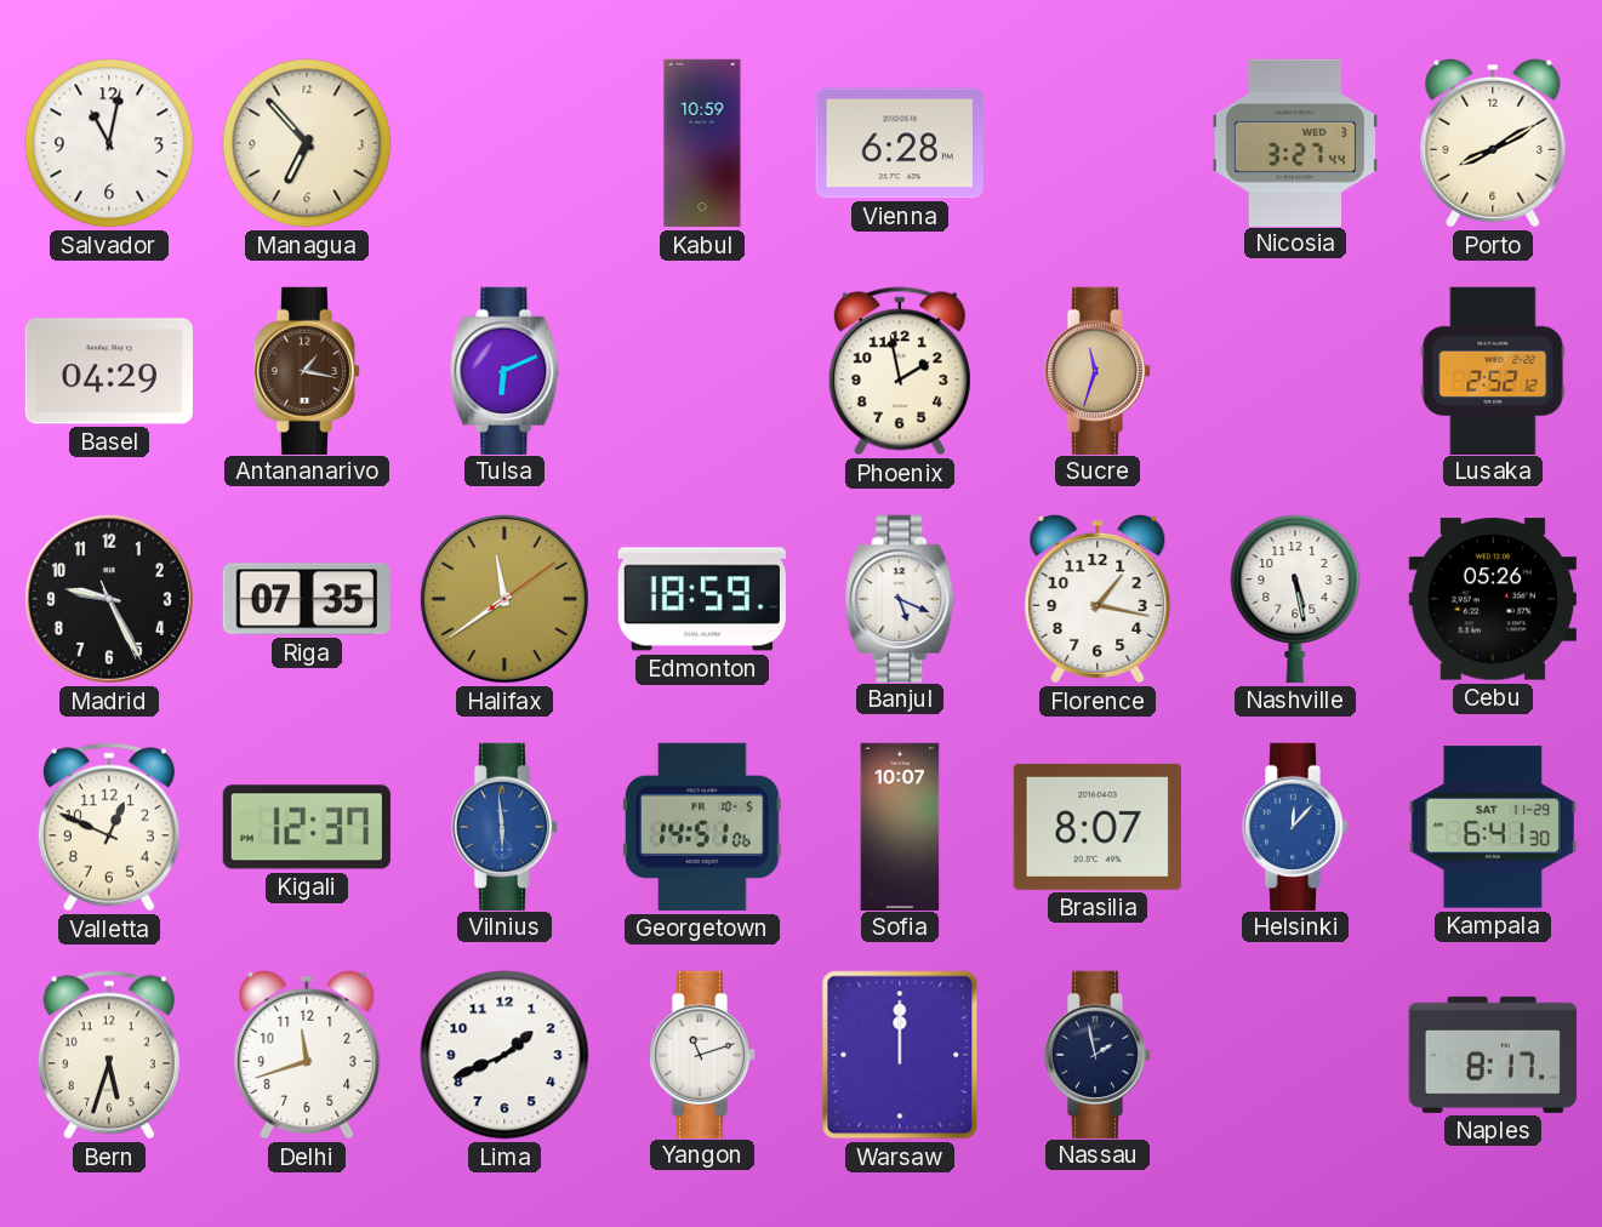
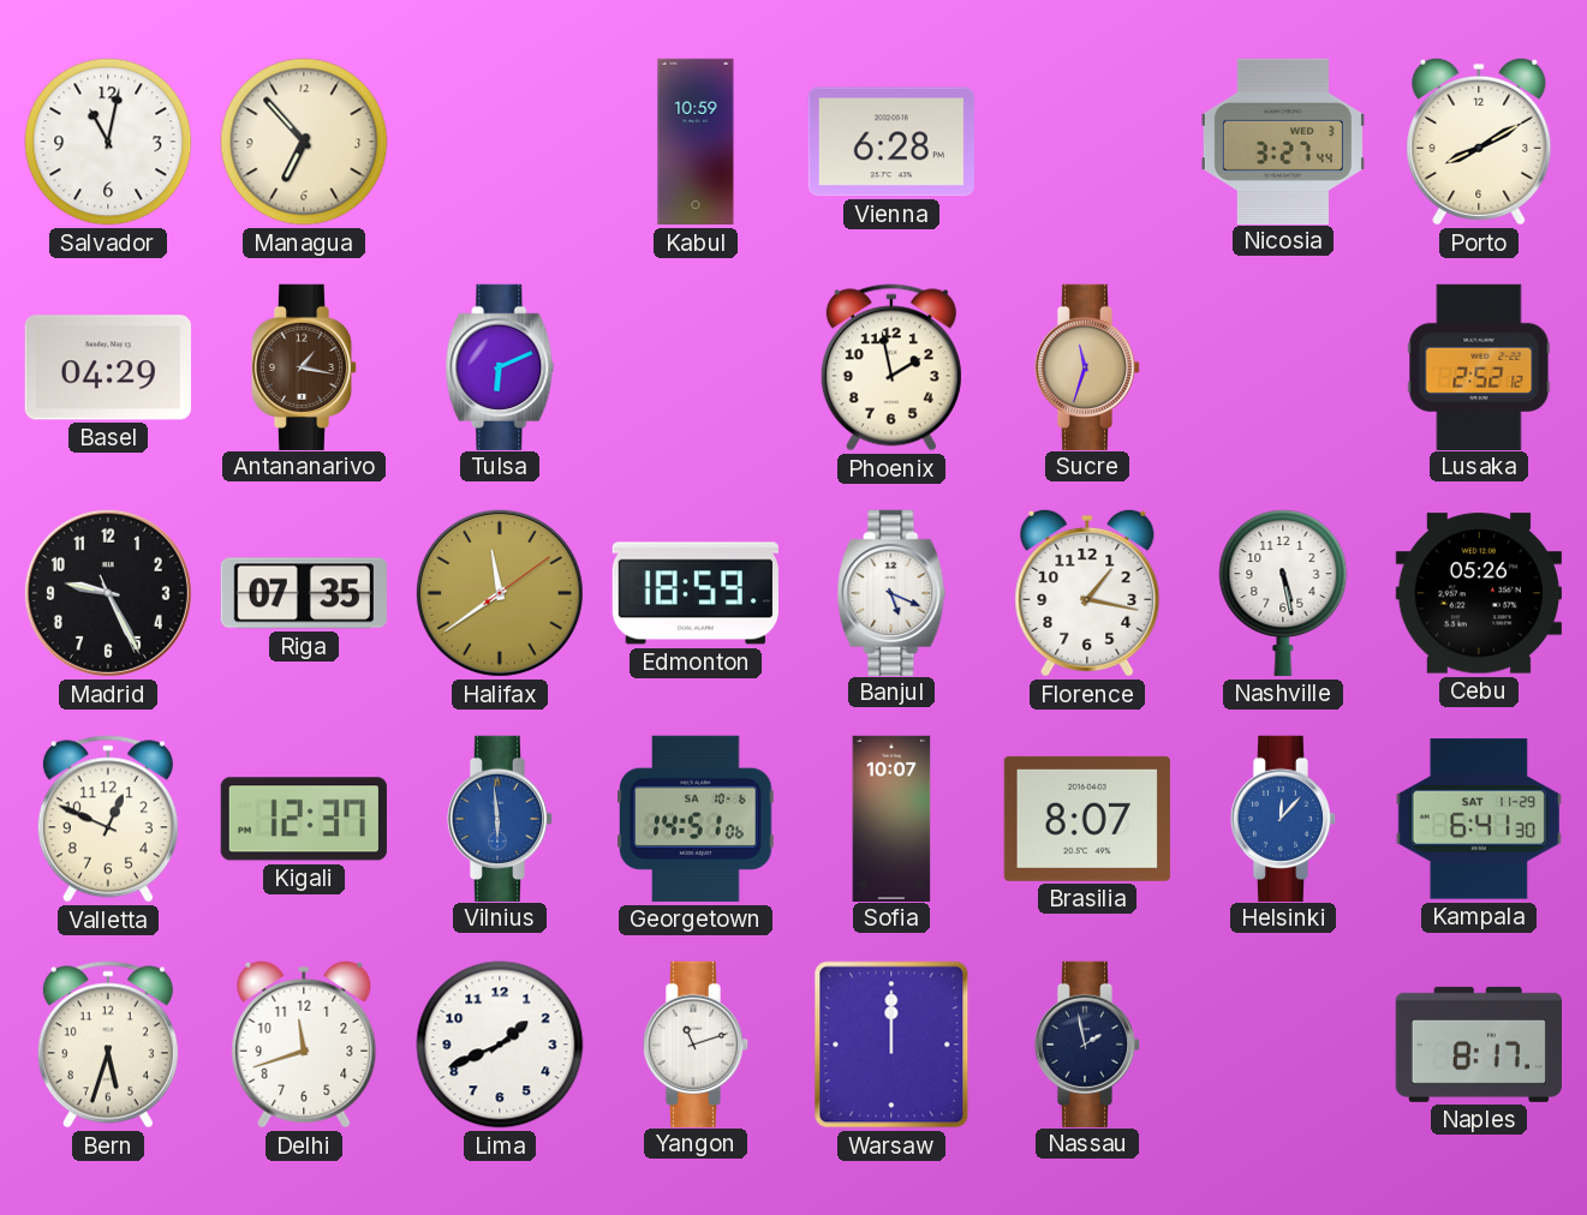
Georgetown date: FR 10-5 -> SA 10-6
